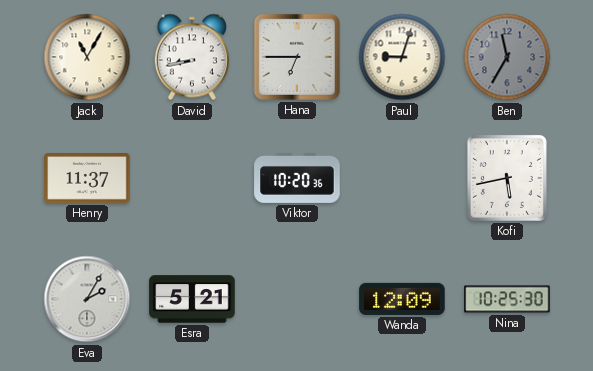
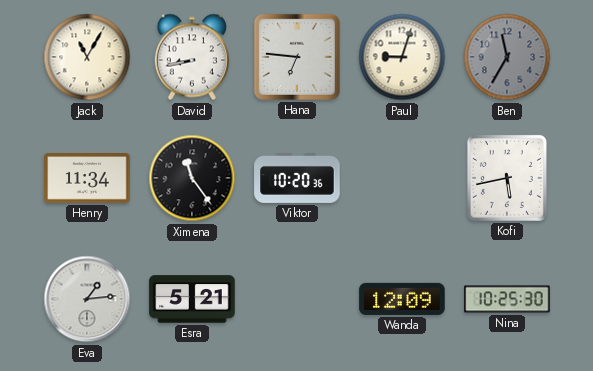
Hana: 6:45 -> 6:46
Henry: 11:37 -> 11:34
Ximena: none -> 11:24
Eva: 2:05 -> 1:14
